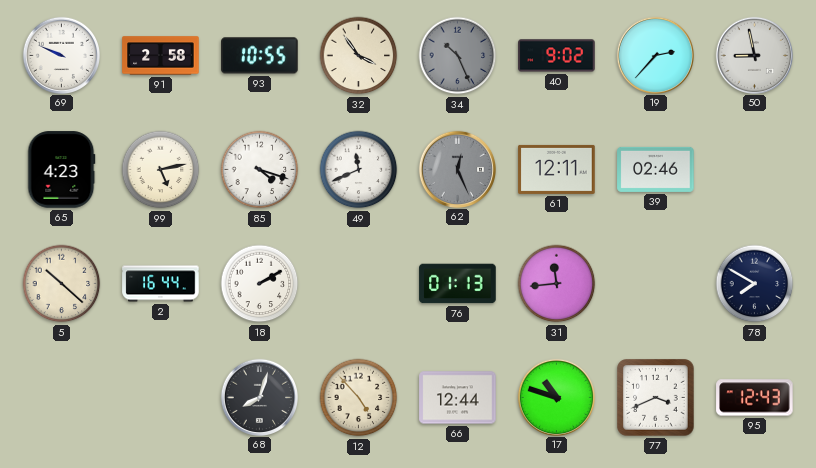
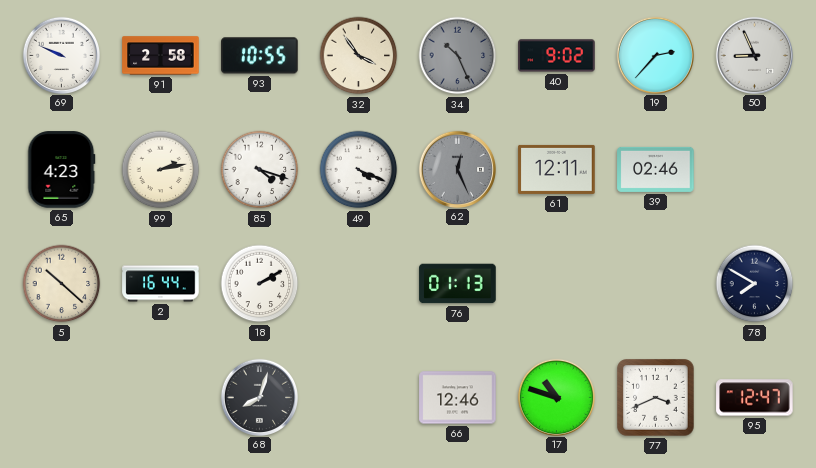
50: 8:58 -> 8:56
99: 5:13 -> 2:13
49: 11:41 -> 4:19
31: 11:44 -> none
12: 4:53 -> none
66: 12:44 -> 12:46
95: 12:43 -> 12:47
